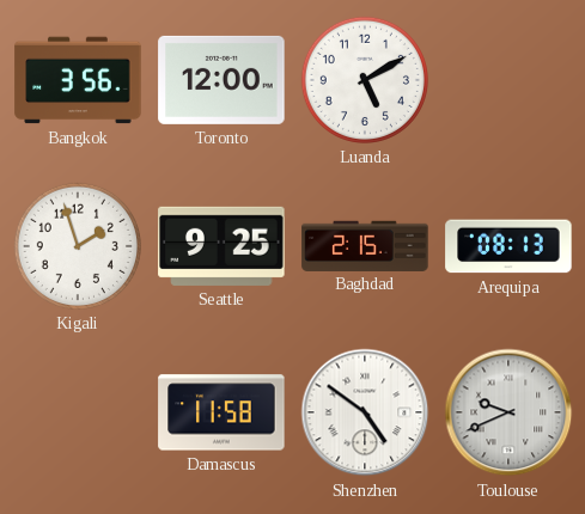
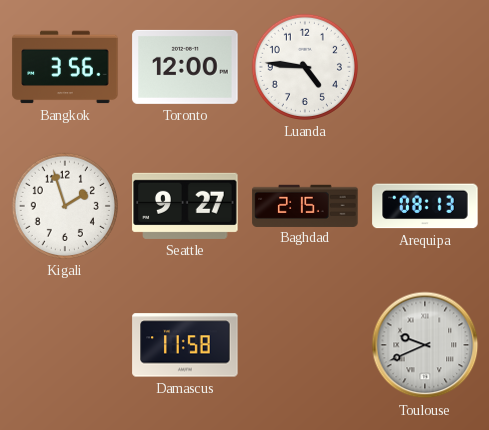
Luanda: 5:10 -> 4:46
Seattle: 9:25 -> 9:27
Shenzhen: 4:51 -> none
